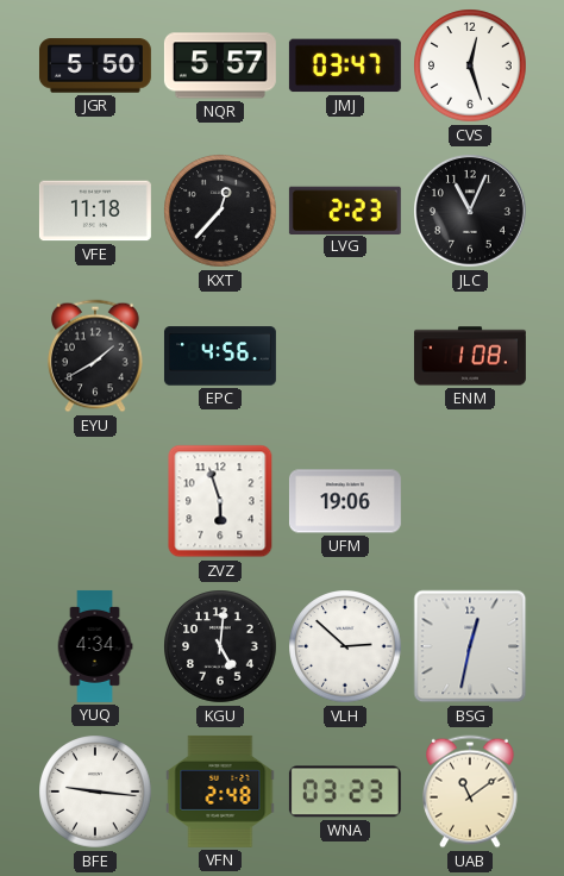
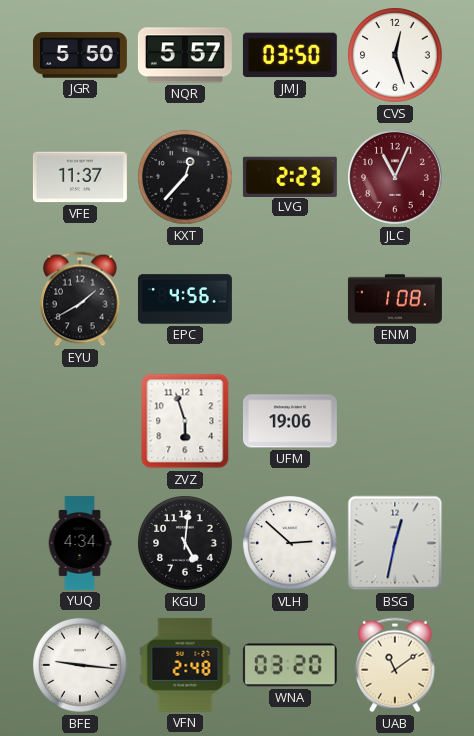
JMJ: 03:47 -> 03:50
VFE: 11:18 -> 11:37
JLC dial: black -> burgundy
WNA: 03:23 -> 03:20
